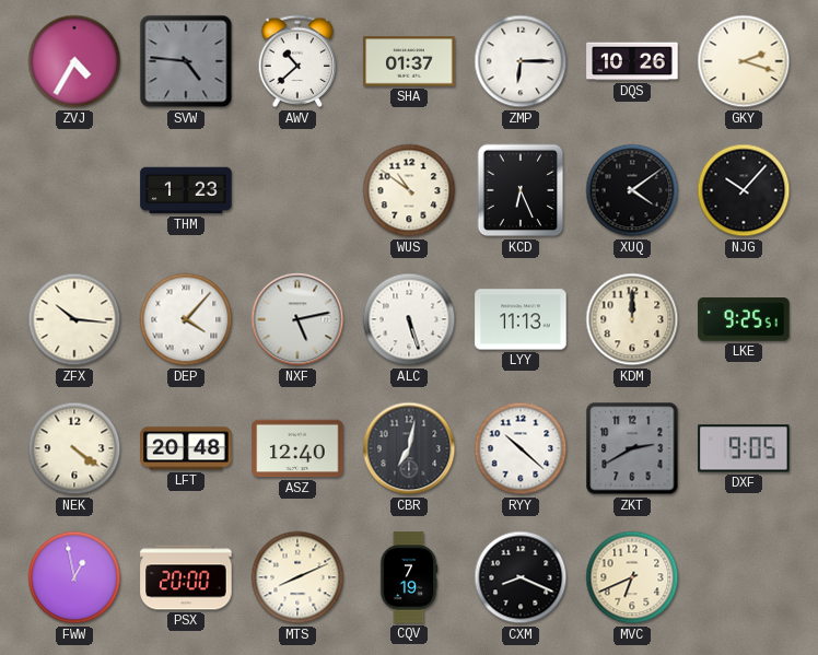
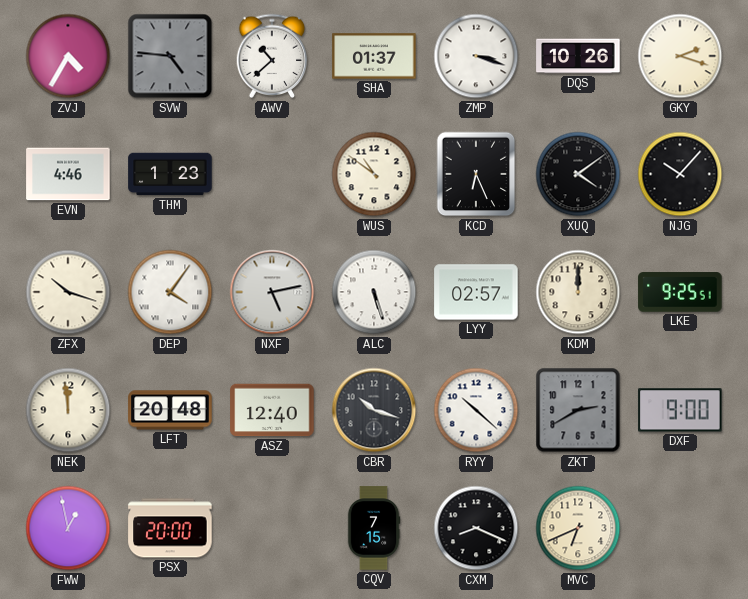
ZMP: 6:15 -> 3:18
EVN: none -> 4:46
ZFX: 10:16 -> 10:18
DEP: 4:07 -> 4:06
LYY: 11:13 -> 02:57
NEK: 4:21 -> 11:59
CBR: 7:02 -> 10:18
DXF: 9:05 -> 9:00
MTS: 8:11 -> none
CQV: 7:19 -> 7:15
